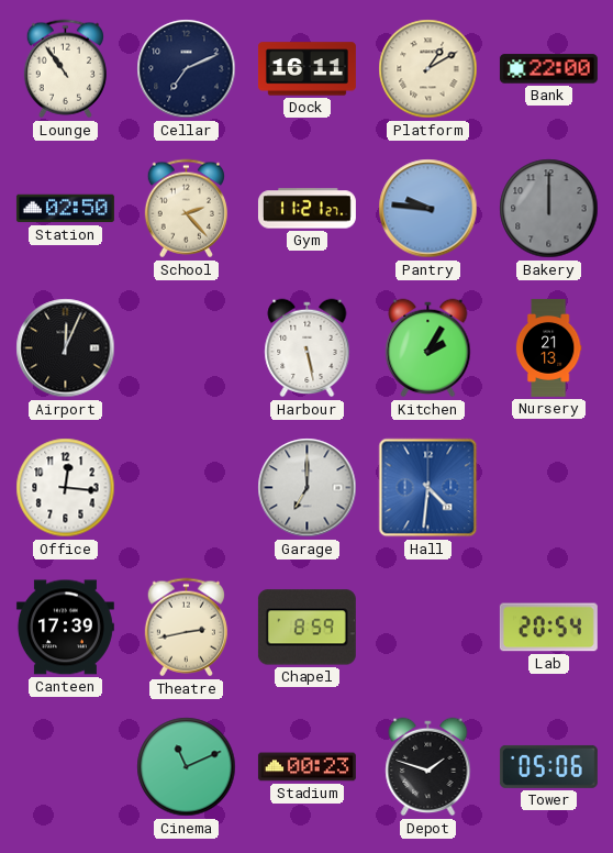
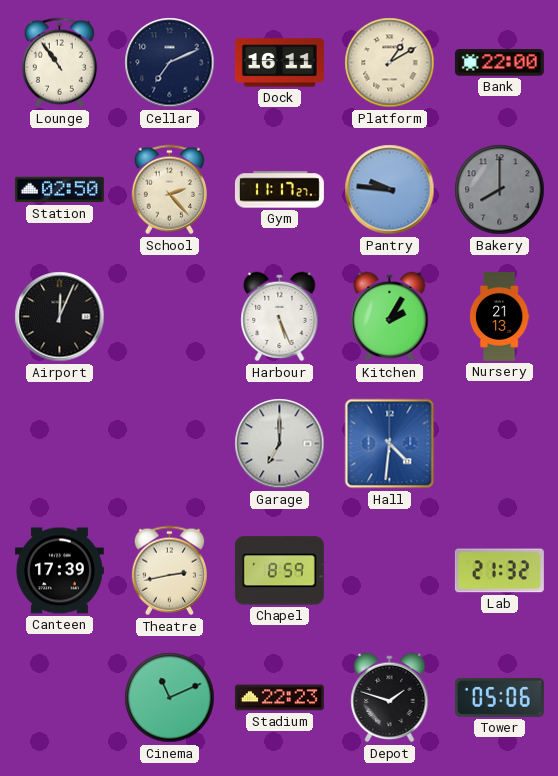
Gym: 11:21 -> 11:17
Bakery: 12:00 -> 8:00
Harbour: 5:28 -> 5:26
Office: 12:16 -> none
Lab: 20:54 -> 21:32
Stadium: 00:23 -> 22:23
